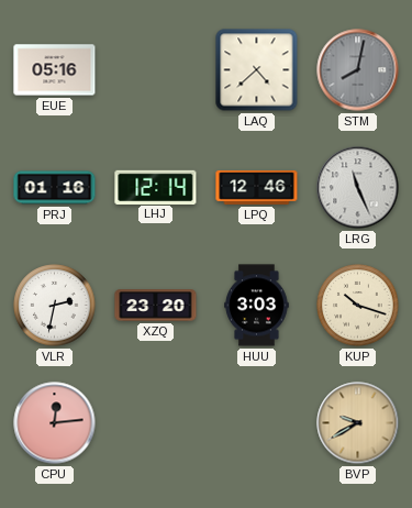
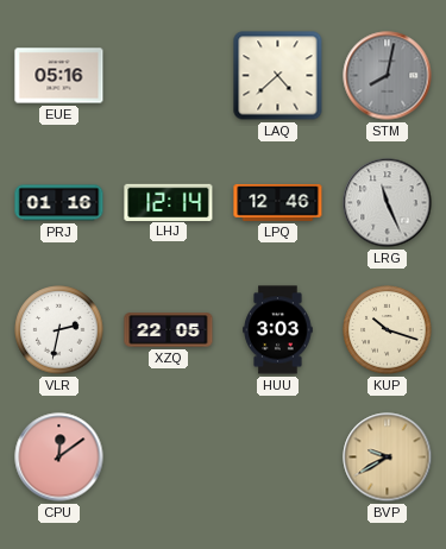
XZQ: 23:20 -> 22:05
CPU: 12:14 -> 12:09
